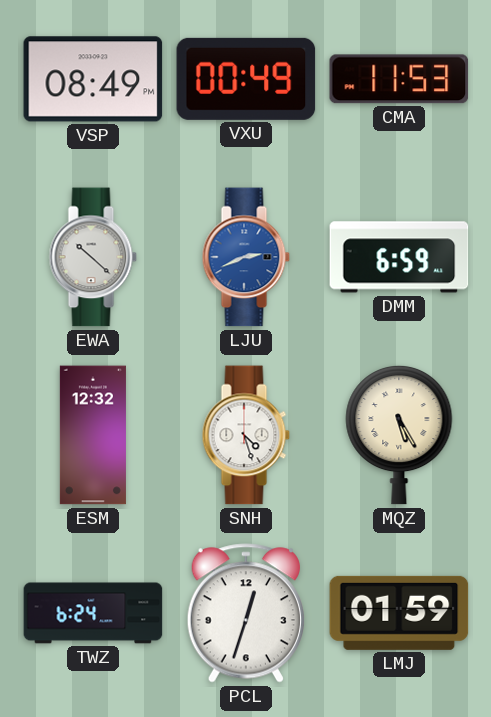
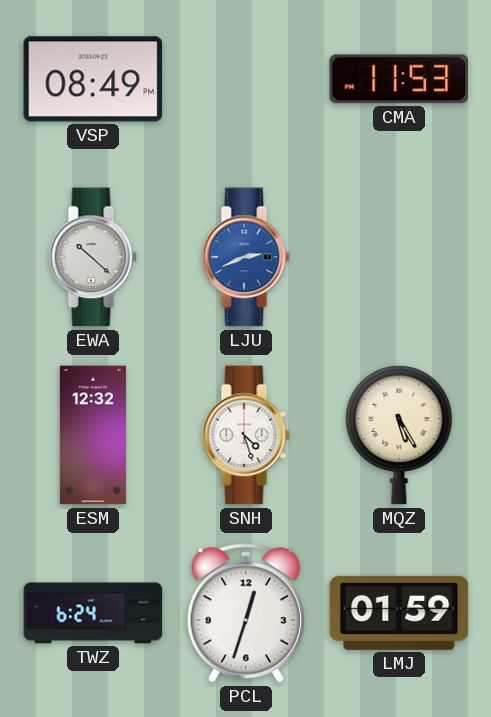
VXU: 00:49 -> none
DMM: 6:59 -> none
